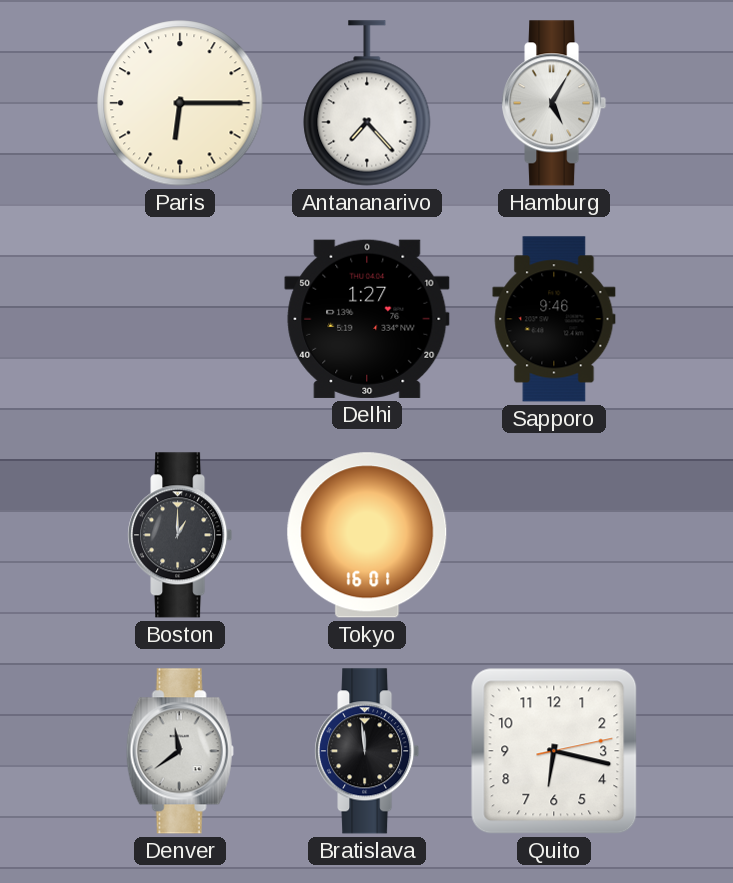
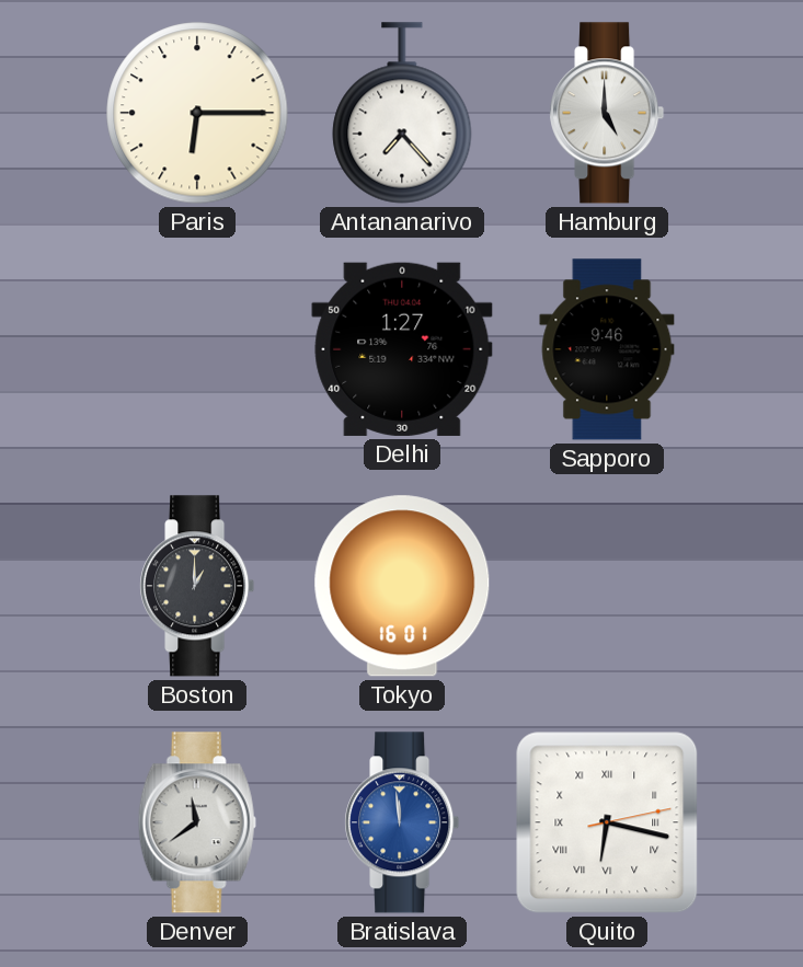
Hamburg: 5:05 -> 5:00
Bratislava dial: black -> blue
Quito numerals: Arabic -> Roman
